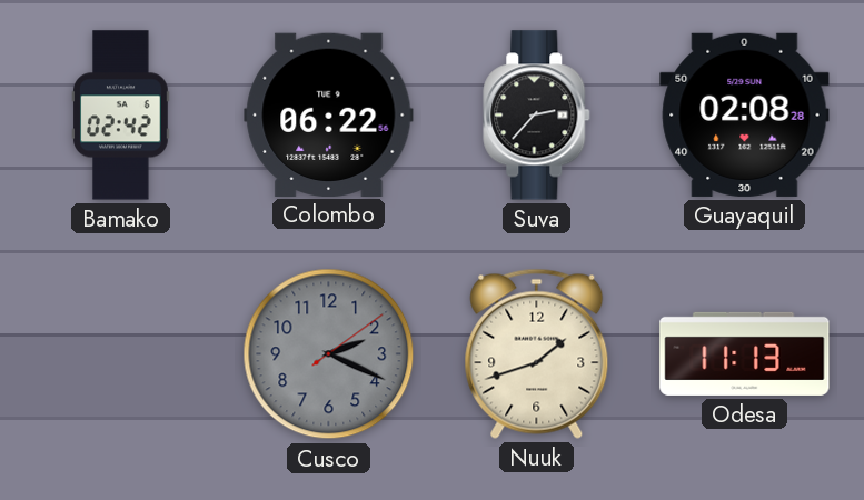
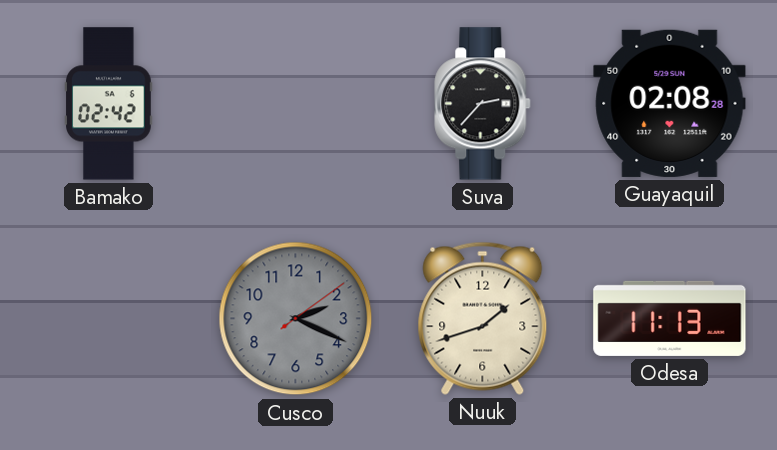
Colombo: 06:22 -> none
